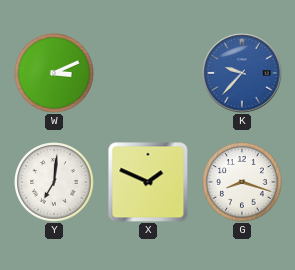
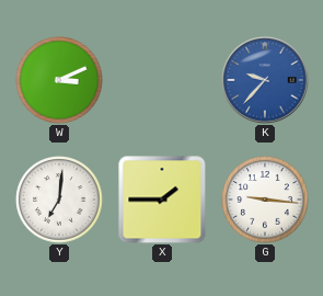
X: 1:49 -> 1:45
G: 8:18 -> 9:16
